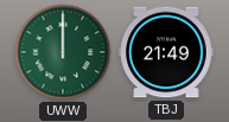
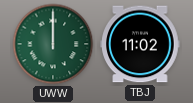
TBJ: 21:49 -> 11:02
